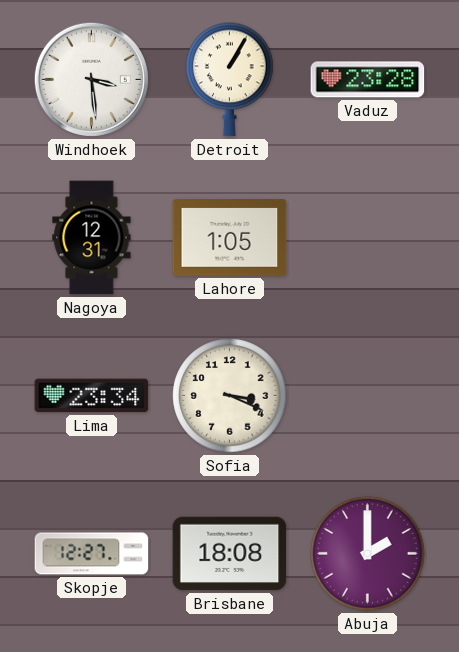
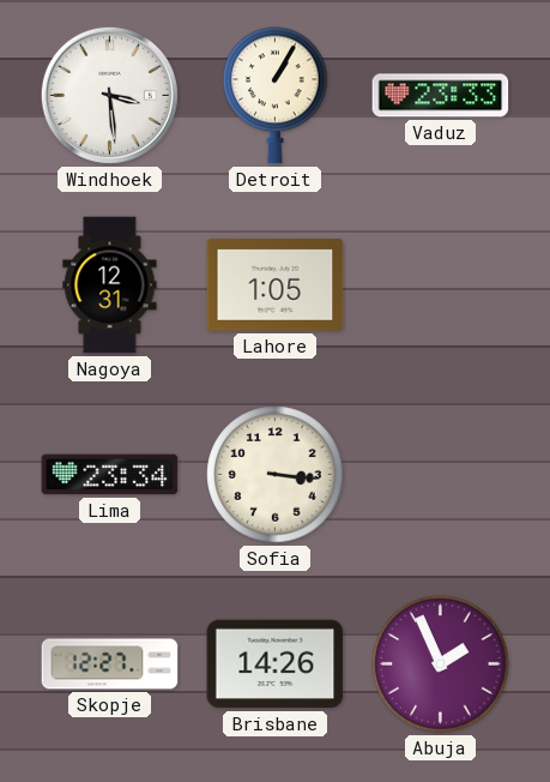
Vaduz: 23:28 -> 23:33
Sofia: 3:19 -> 3:16
Brisbane: 18:08 -> 14:26
Abuja: 2:00 -> 1:56
